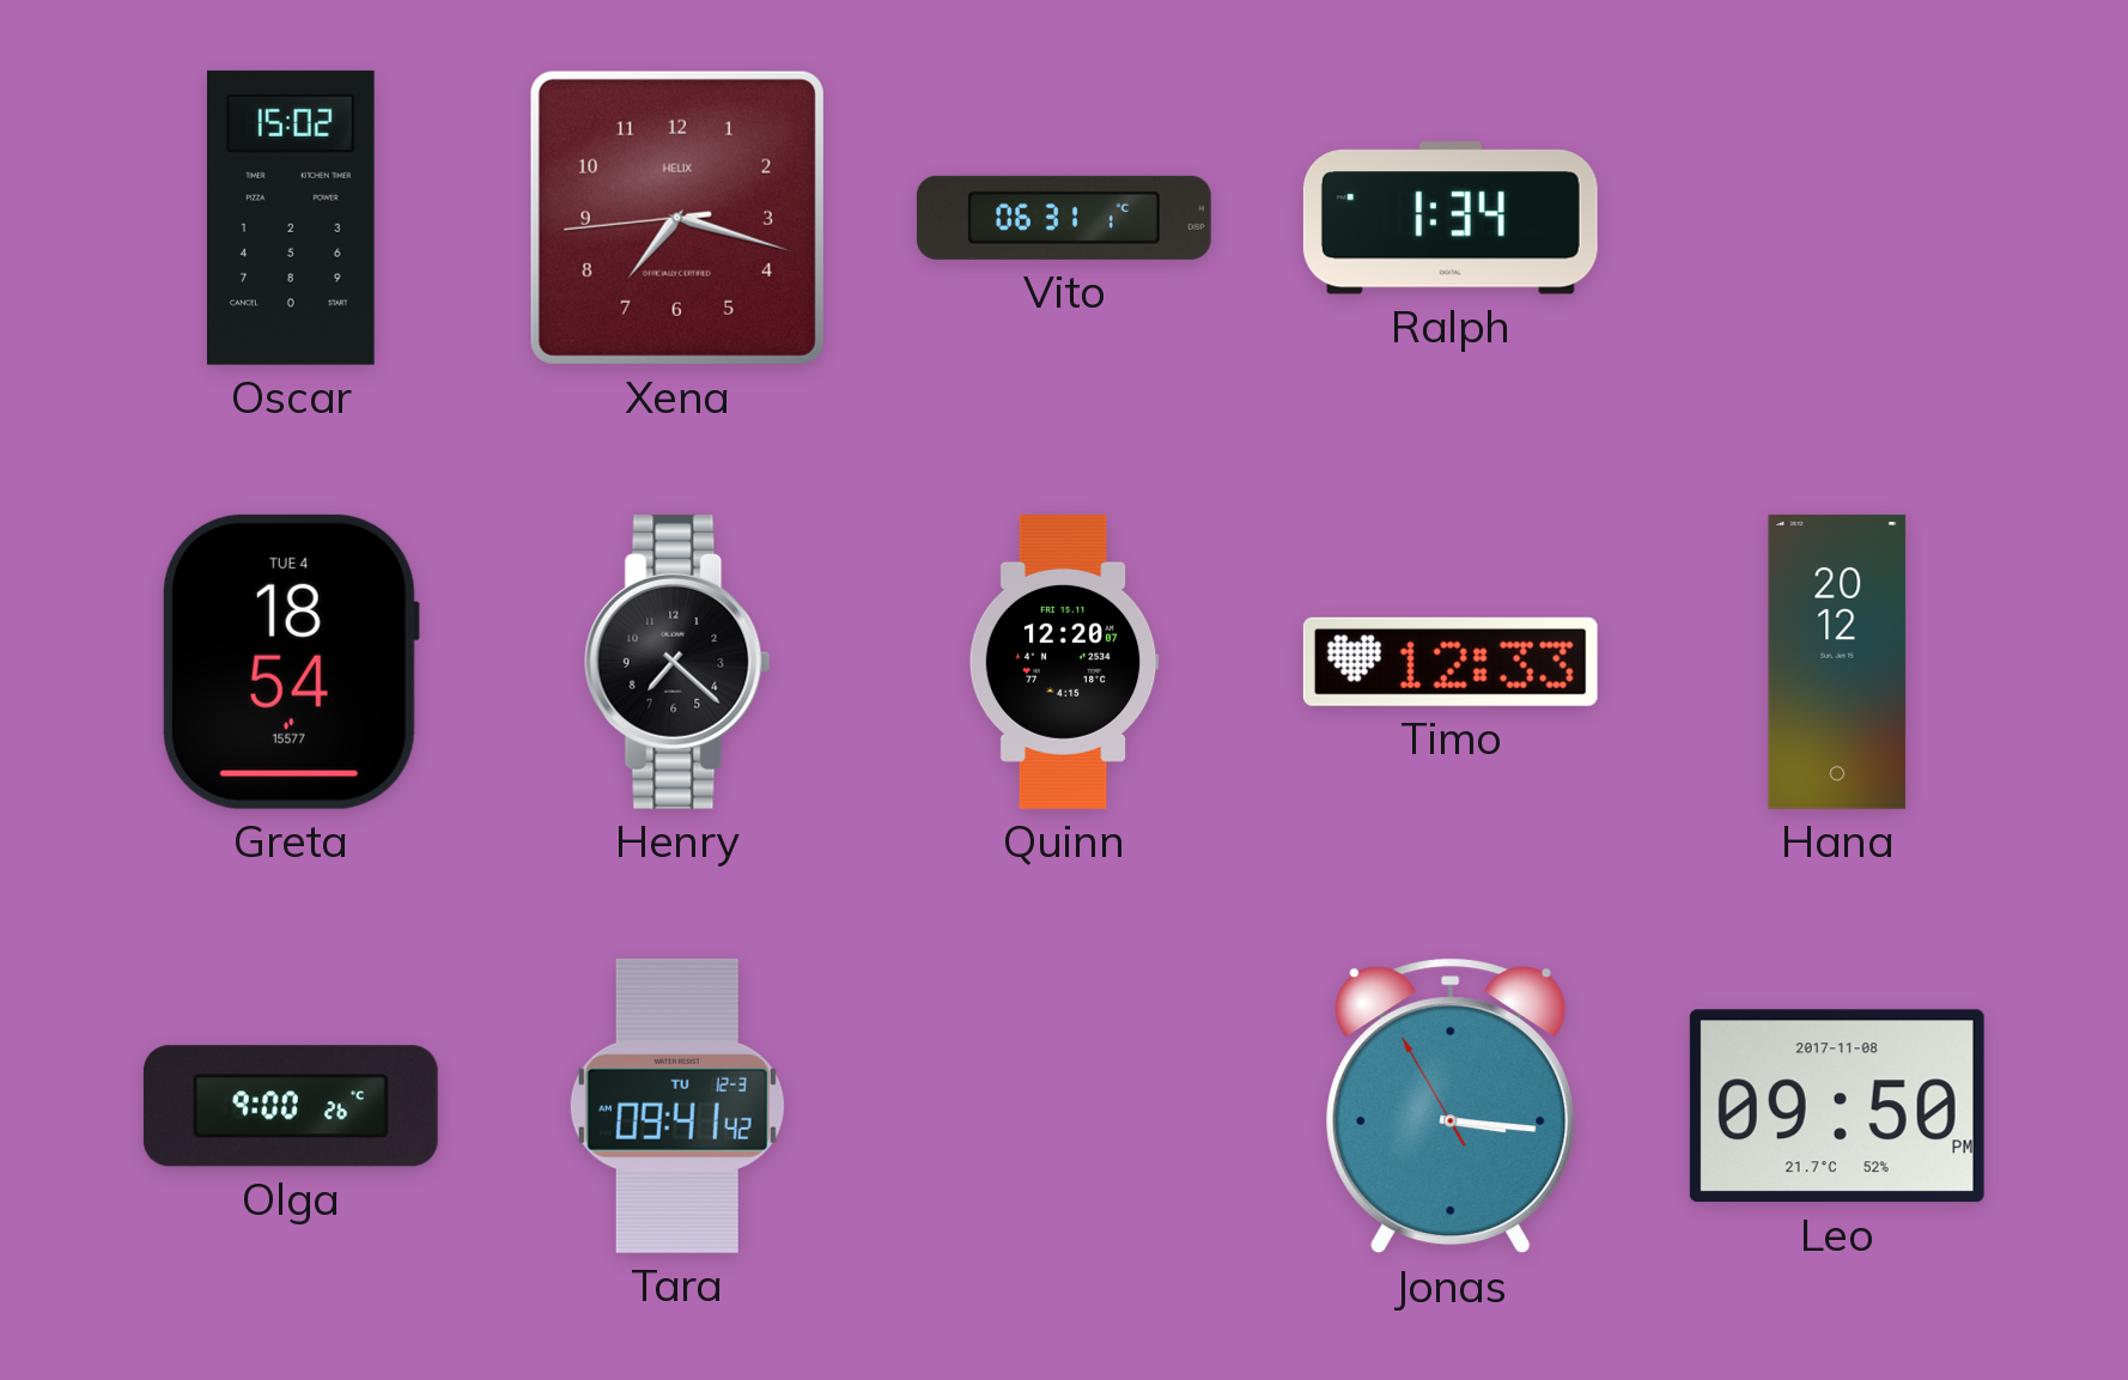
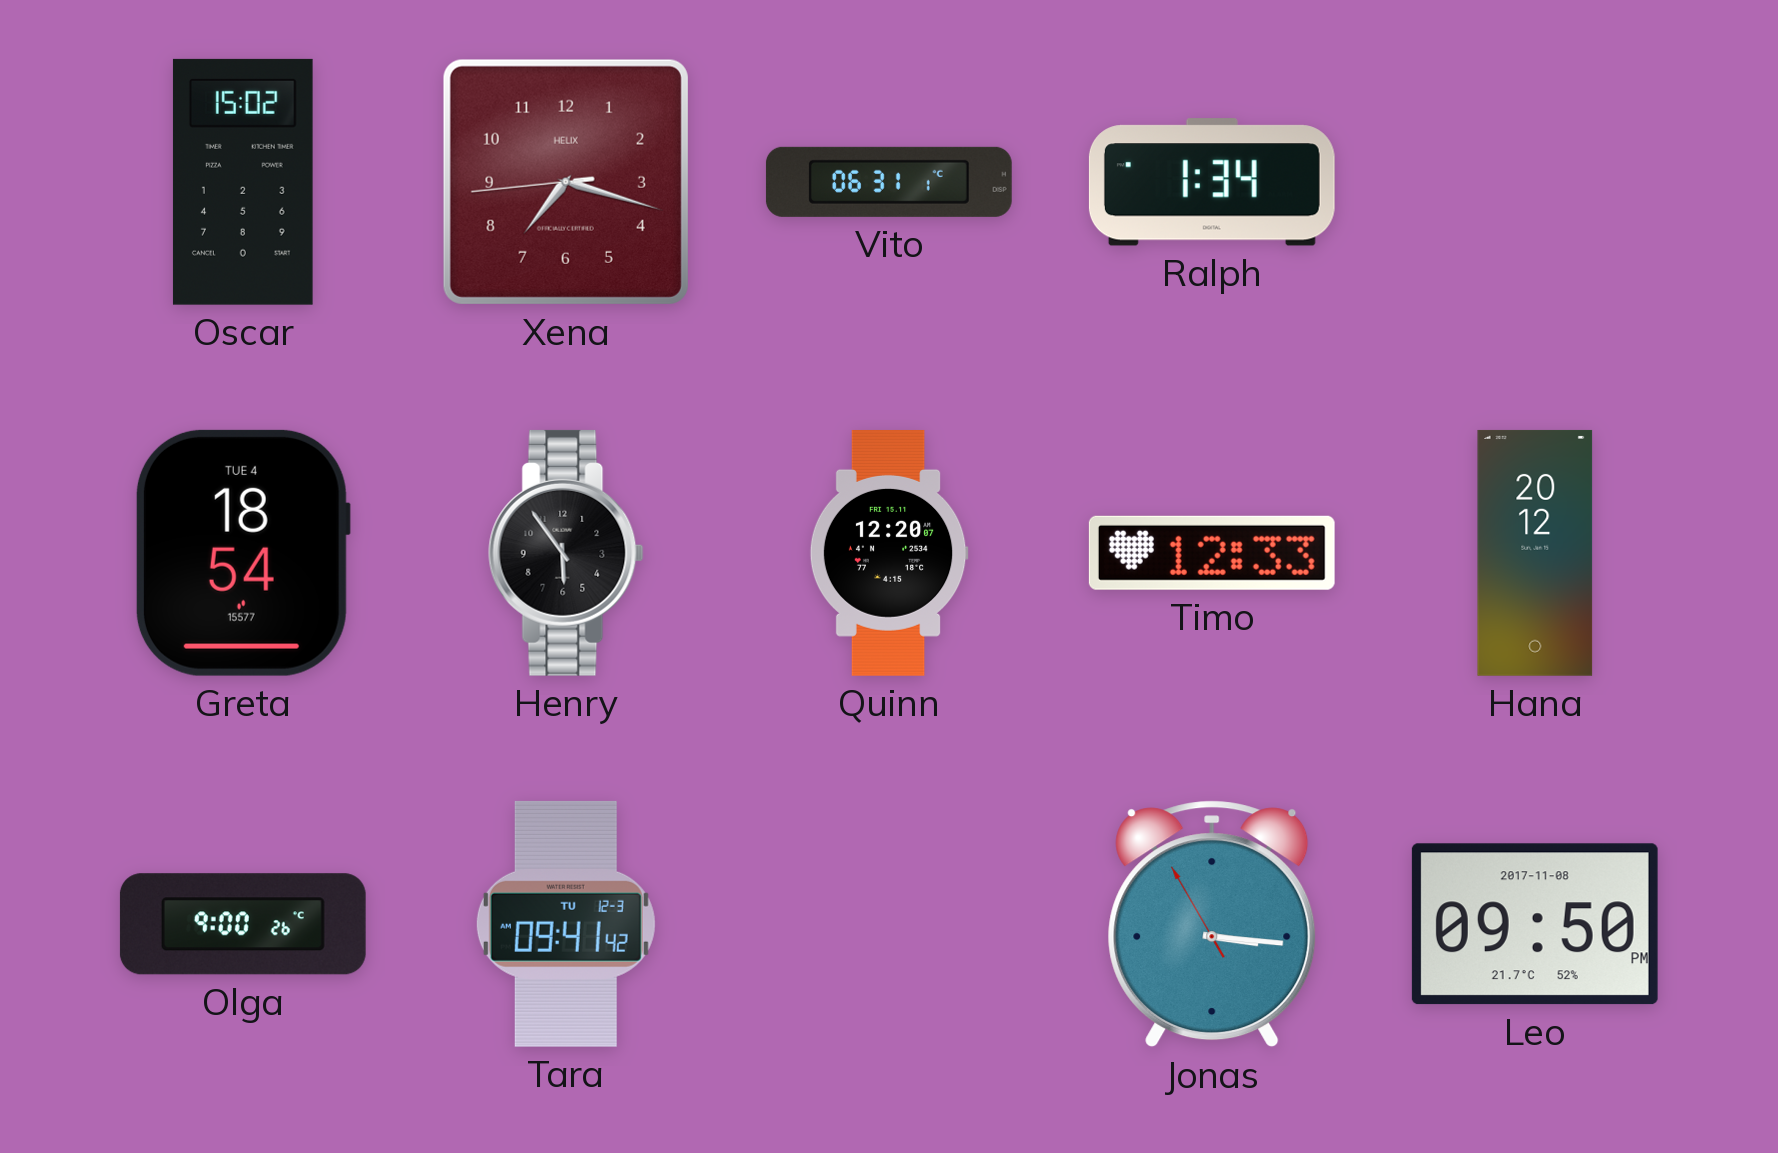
Henry: 7:22 -> 5:54
